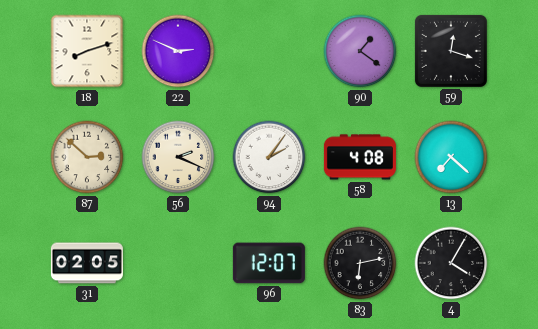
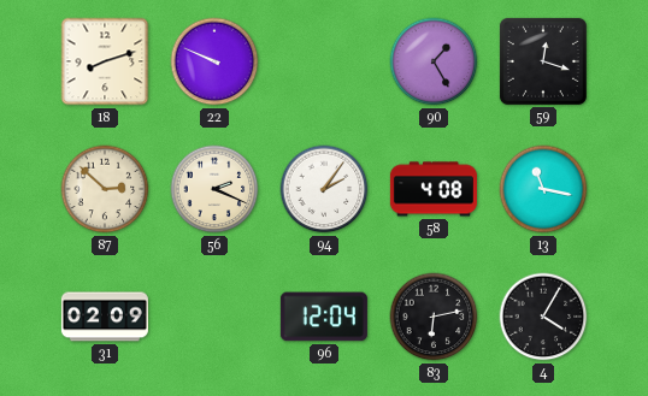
22: 2:49 -> 9:49
90: 1:21 -> 1:25
13: 7:22 -> 11:17
31: 02:05 -> 02:09
96: 12:07 -> 12:04
